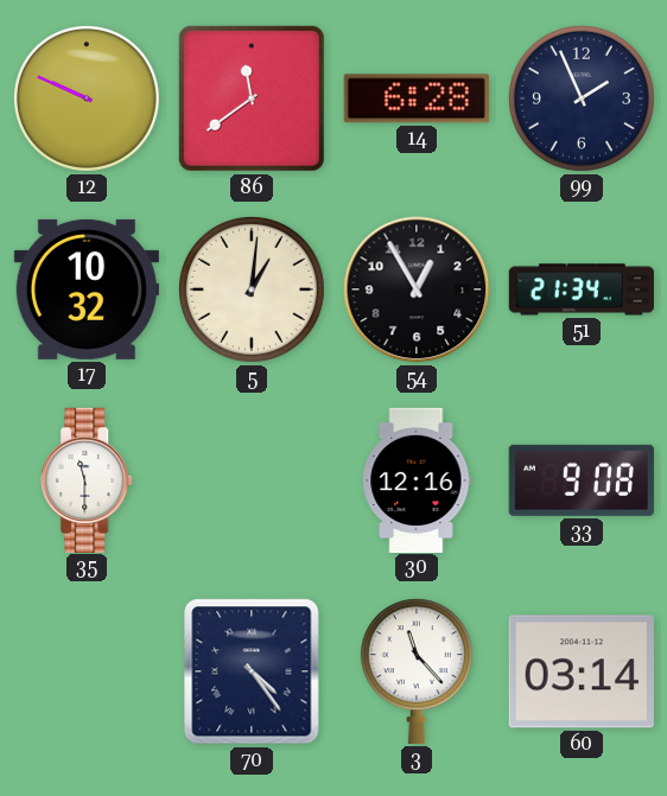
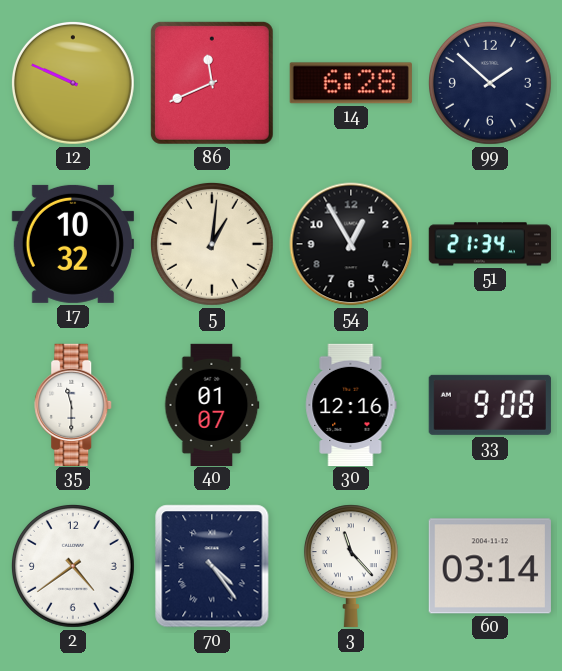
86: 11:39 -> 11:41
99: 1:56 -> 1:52
40: none -> 01:07
2: none -> 4:39
